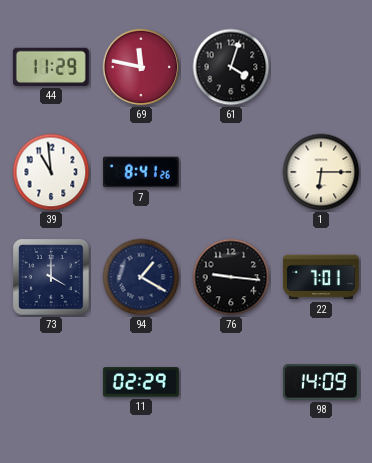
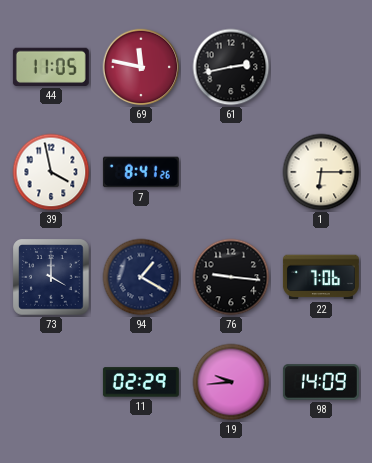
44: 11:29 -> 11:05
61: 4:03 -> 2:43
39: 10:59 -> 3:58
22: 7:01 -> 7:06
19: none -> 9:44
